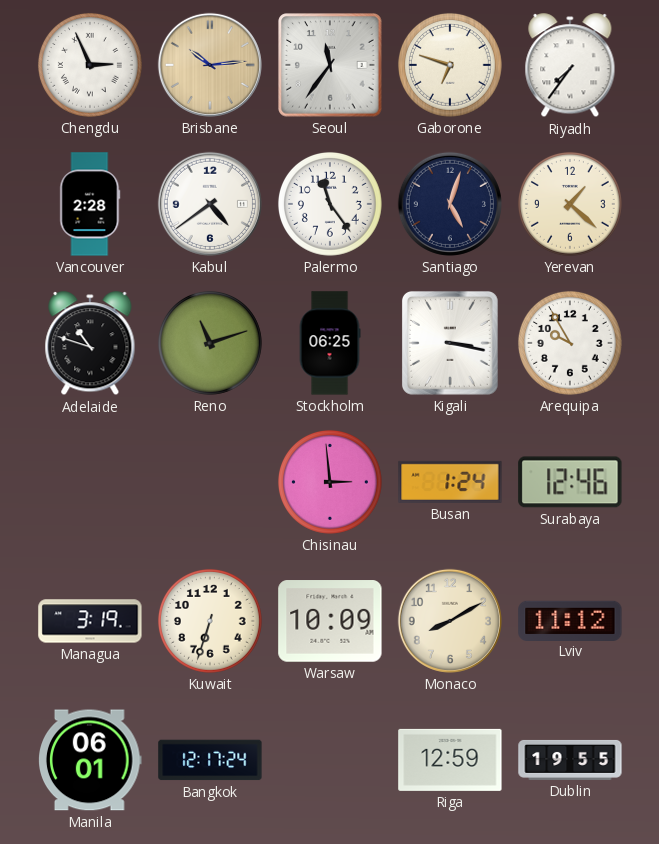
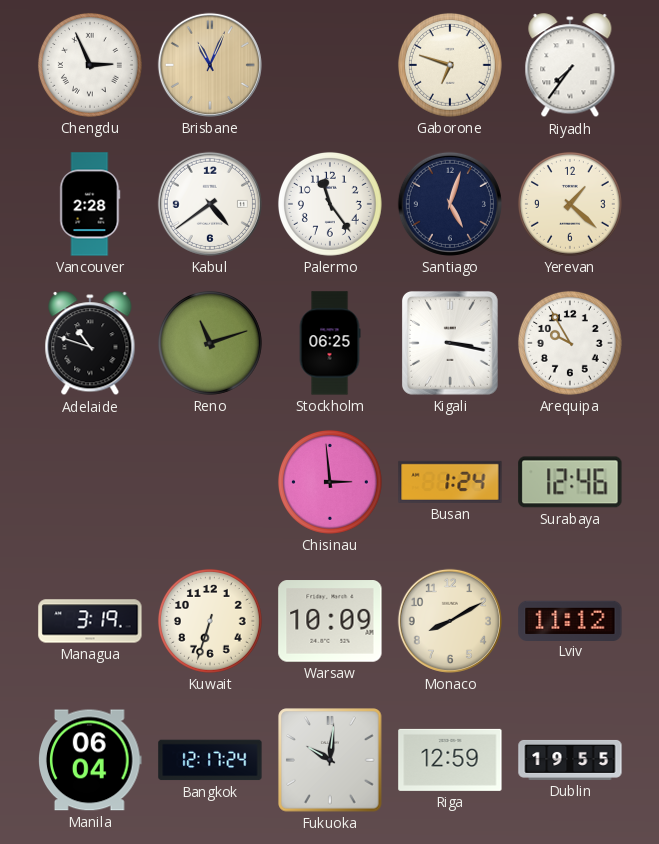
Brisbane: 10:14 -> 11:04
Seoul: 11:36 -> none
Manila: 06:01 -> 06:04
Fukuoka: none -> 10:01
